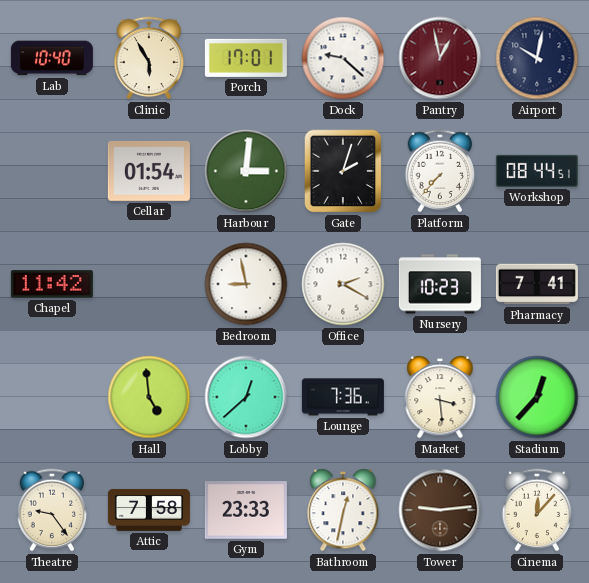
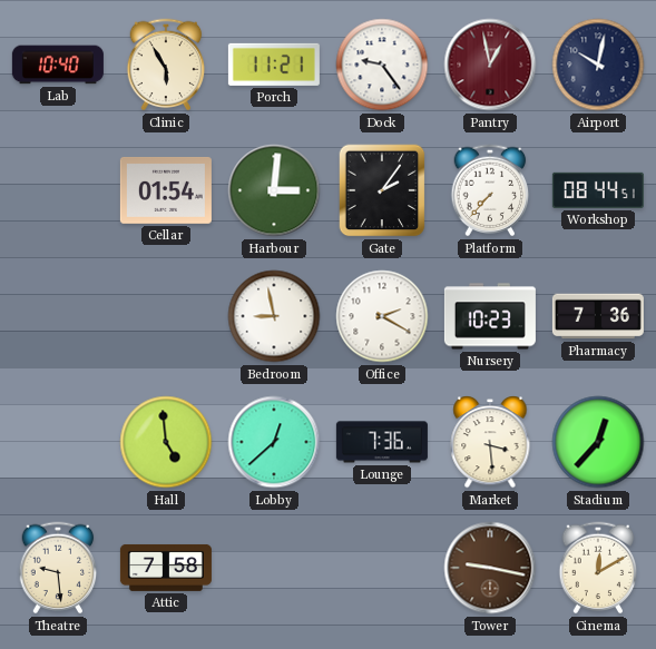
Porch: 17:01 -> 11:21
Dock: 9:22 -> 9:24
Gate: 2:03 -> 2:06
Chapel: 11:42 -> none
Pharmacy: 7:41 -> 7:36
Theatre: 9:24 -> 9:29
Gym: 23:33 -> none
Bathroom: 12:32 -> none
Tower: 9:14 -> 9:17
Cinema: 12:07 -> 12:10
